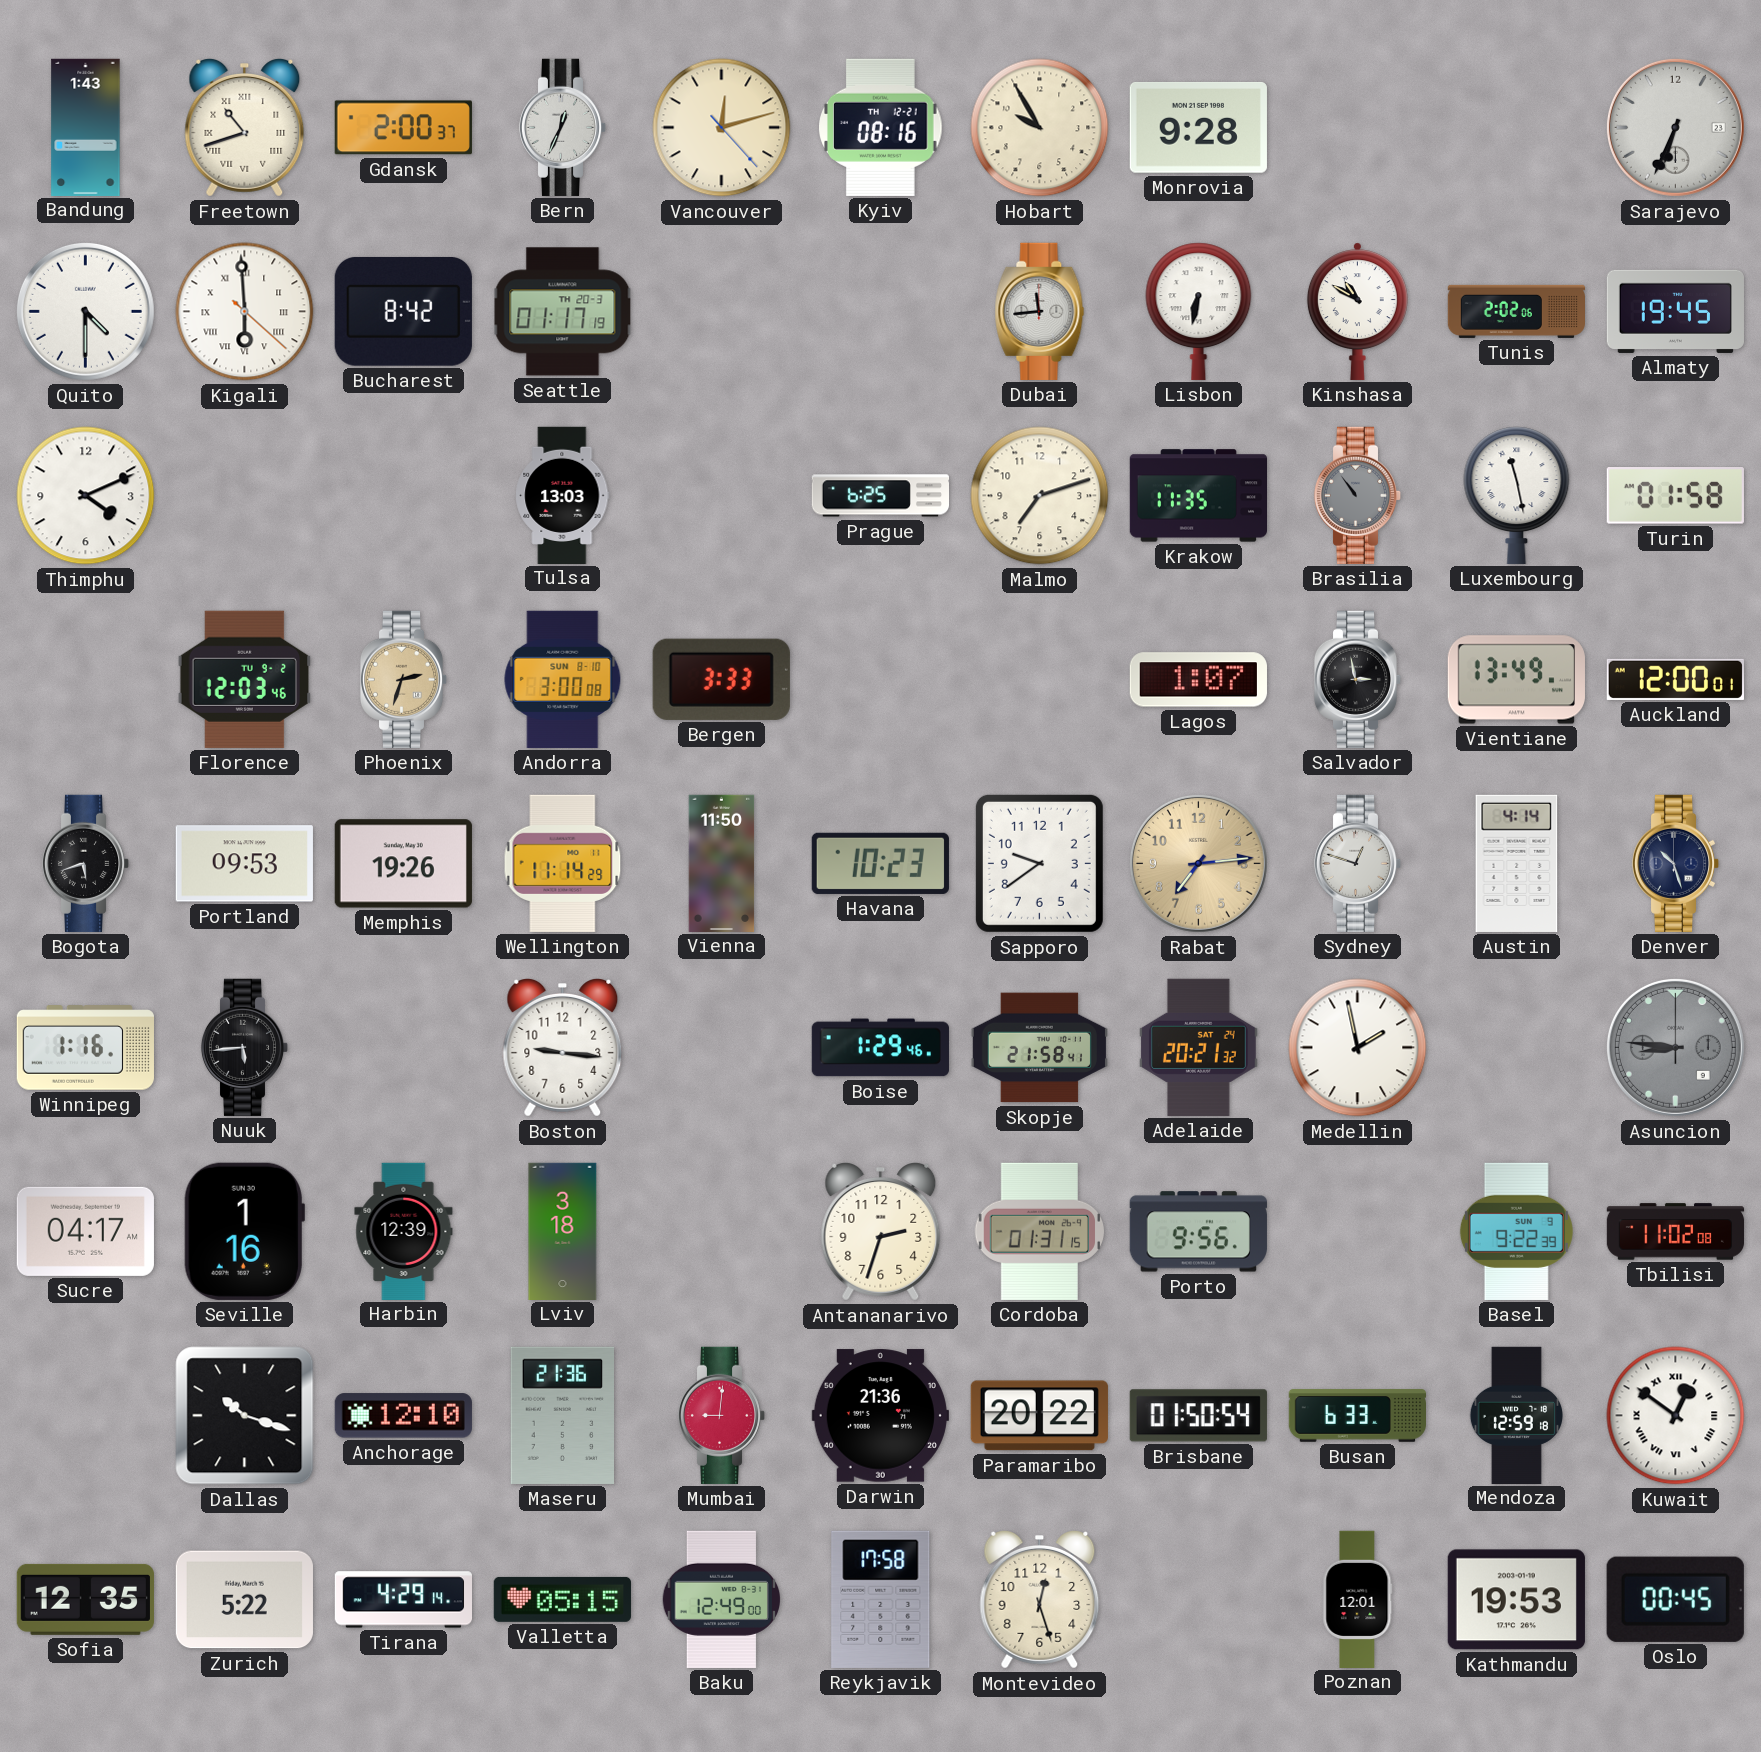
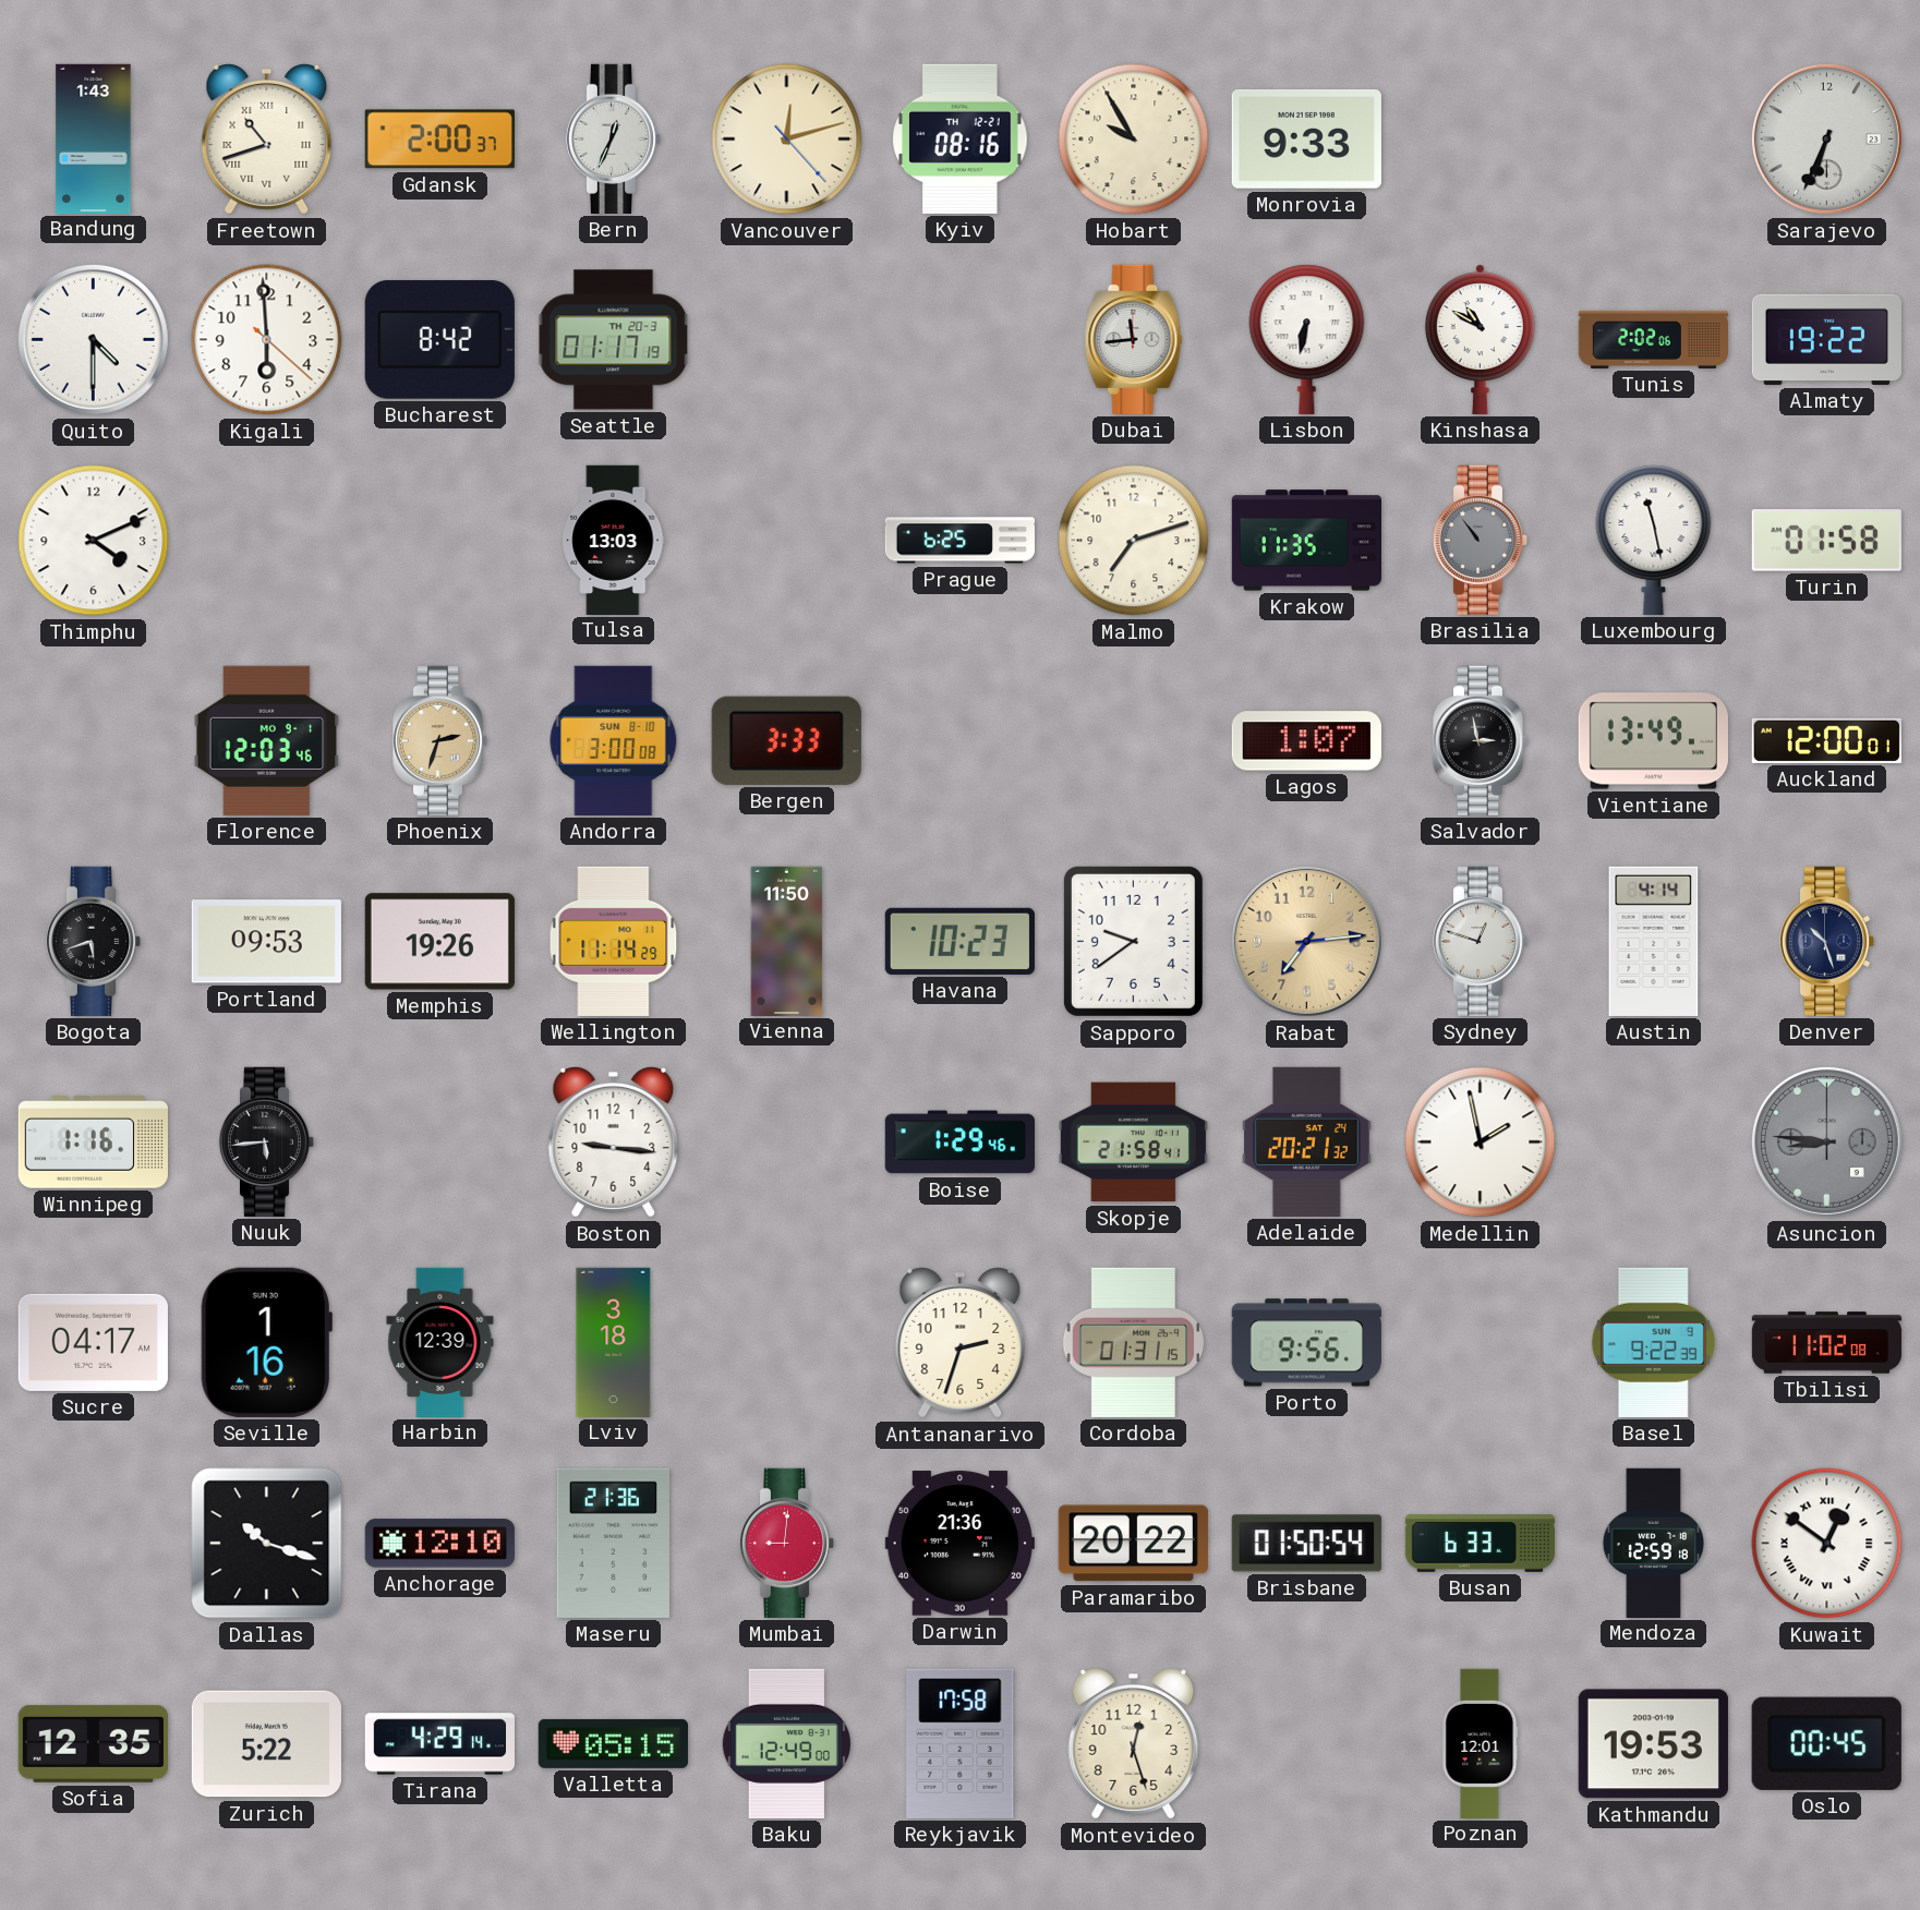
Monrovia: 9:28 -> 9:33
Kigali numerals: Roman -> Arabic
Almaty: 19:45 -> 19:22
Florence date: TU 9-2 -> MO 9-1
